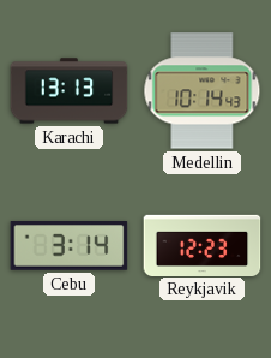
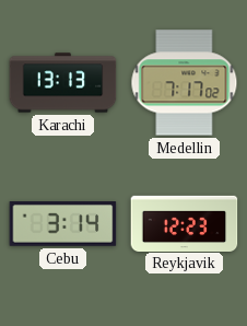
Medellin: 10:14 -> 7:17
